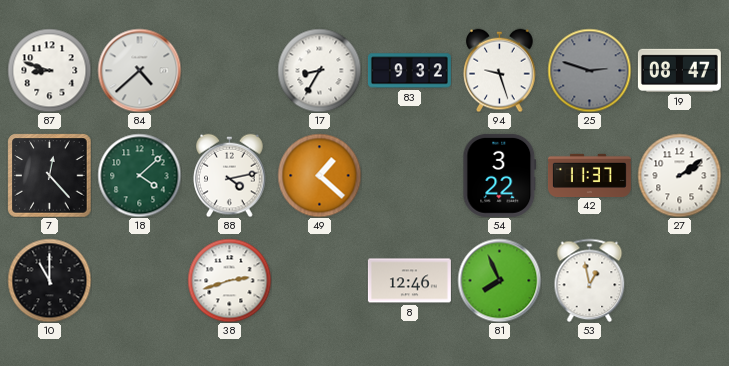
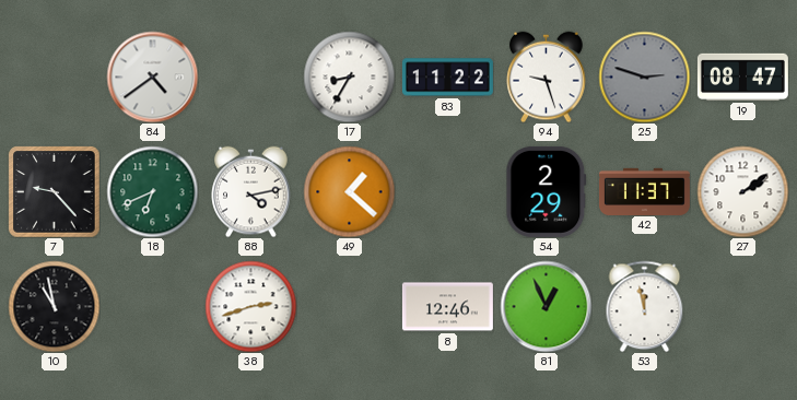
87: 8:48 -> none
84: 4:38 -> 4:39
83: 9:32 -> 11:22
7: 12:23 -> 9:23
18: 4:08 -> 6:41
54: 3:22 -> 2:29
10: 11:00 -> 10:58
81: 7:56 -> 12:56
53: 12:58 -> 11:58
